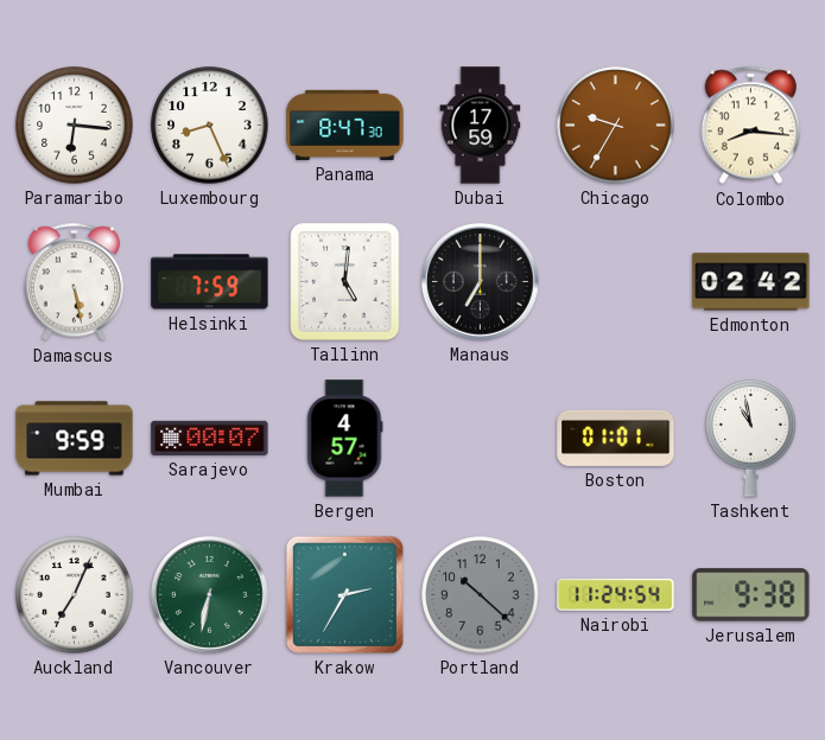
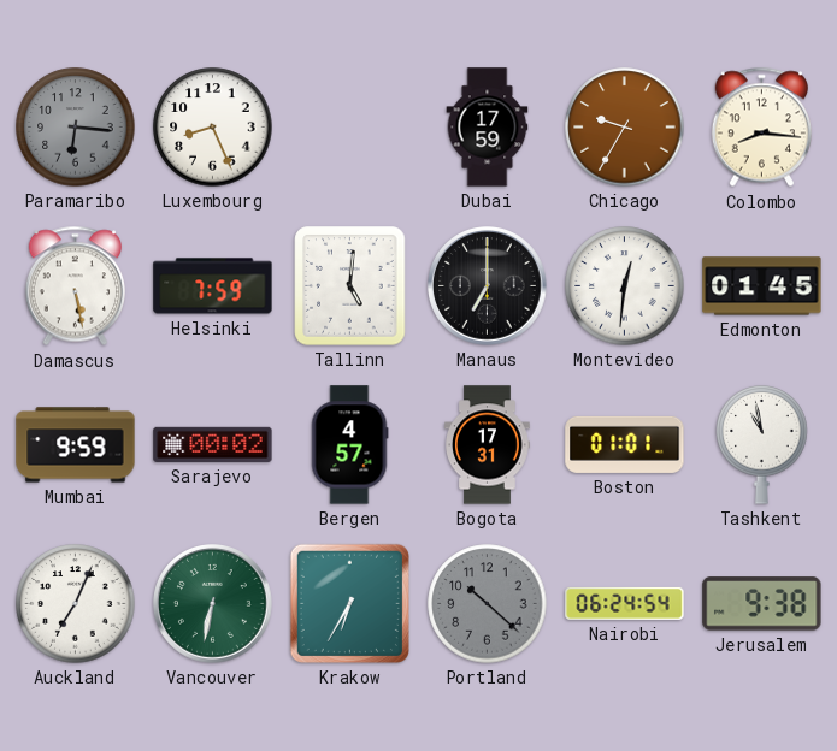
Paramaribo dial: white -> grey
Panama: 8:47 -> none
Montevideo: none -> 12:31
Edmonton: 02:42 -> 01:45
Sarajevo: 00:07 -> 00:02
Bogota: none -> 17:31
Krakow: 2:35 -> 6:35
Nairobi: 11:24 -> 06:24
